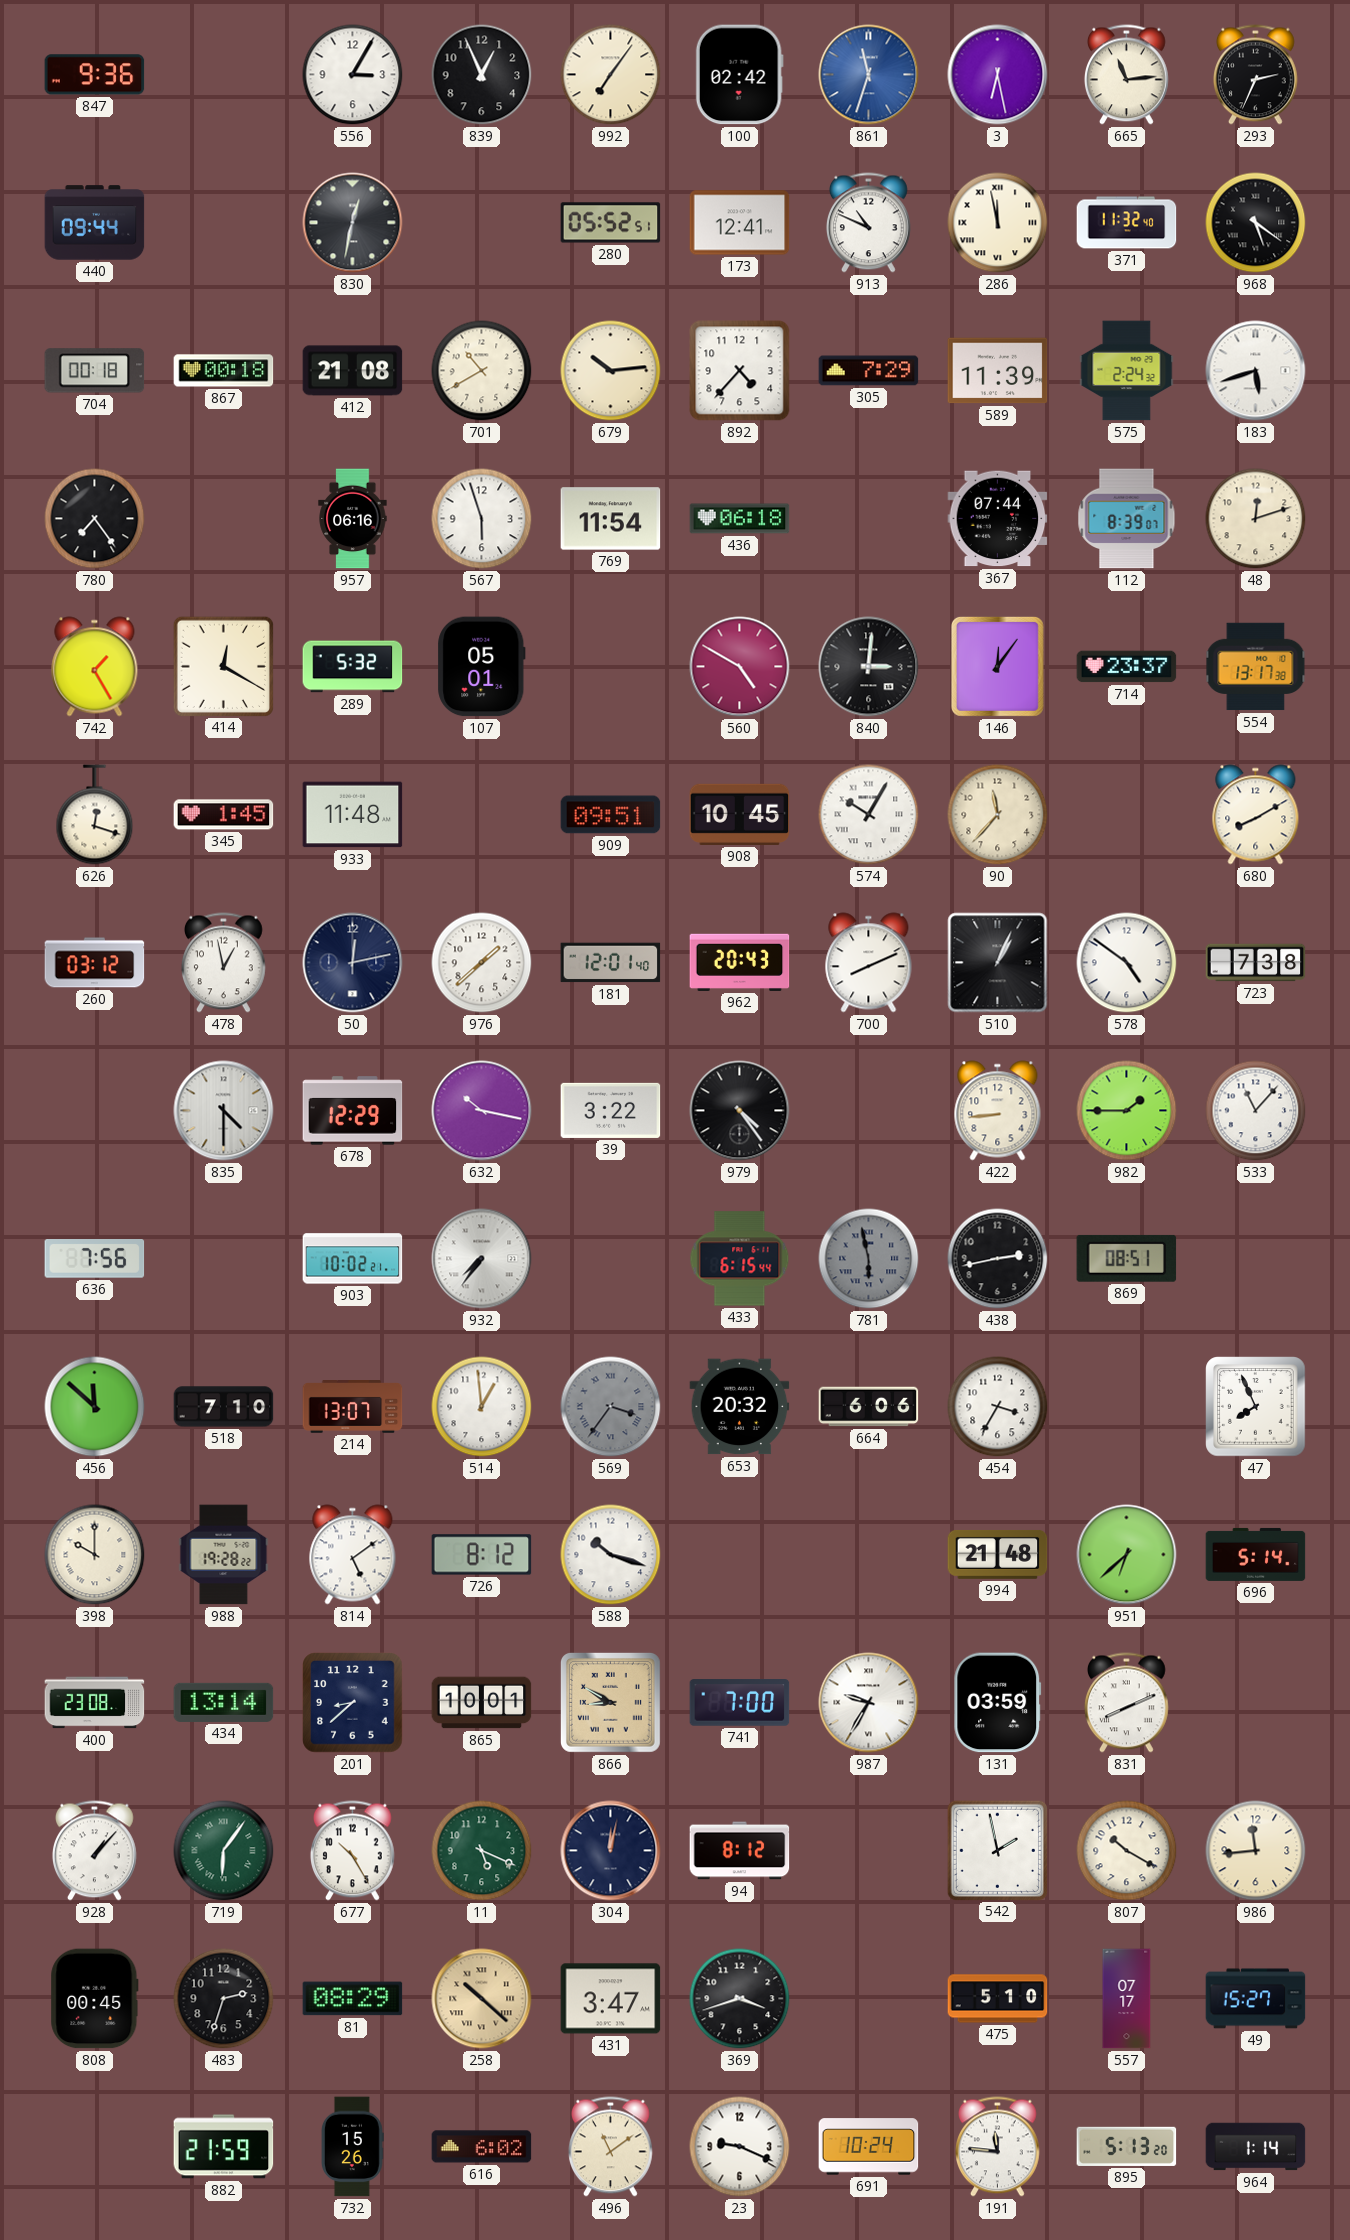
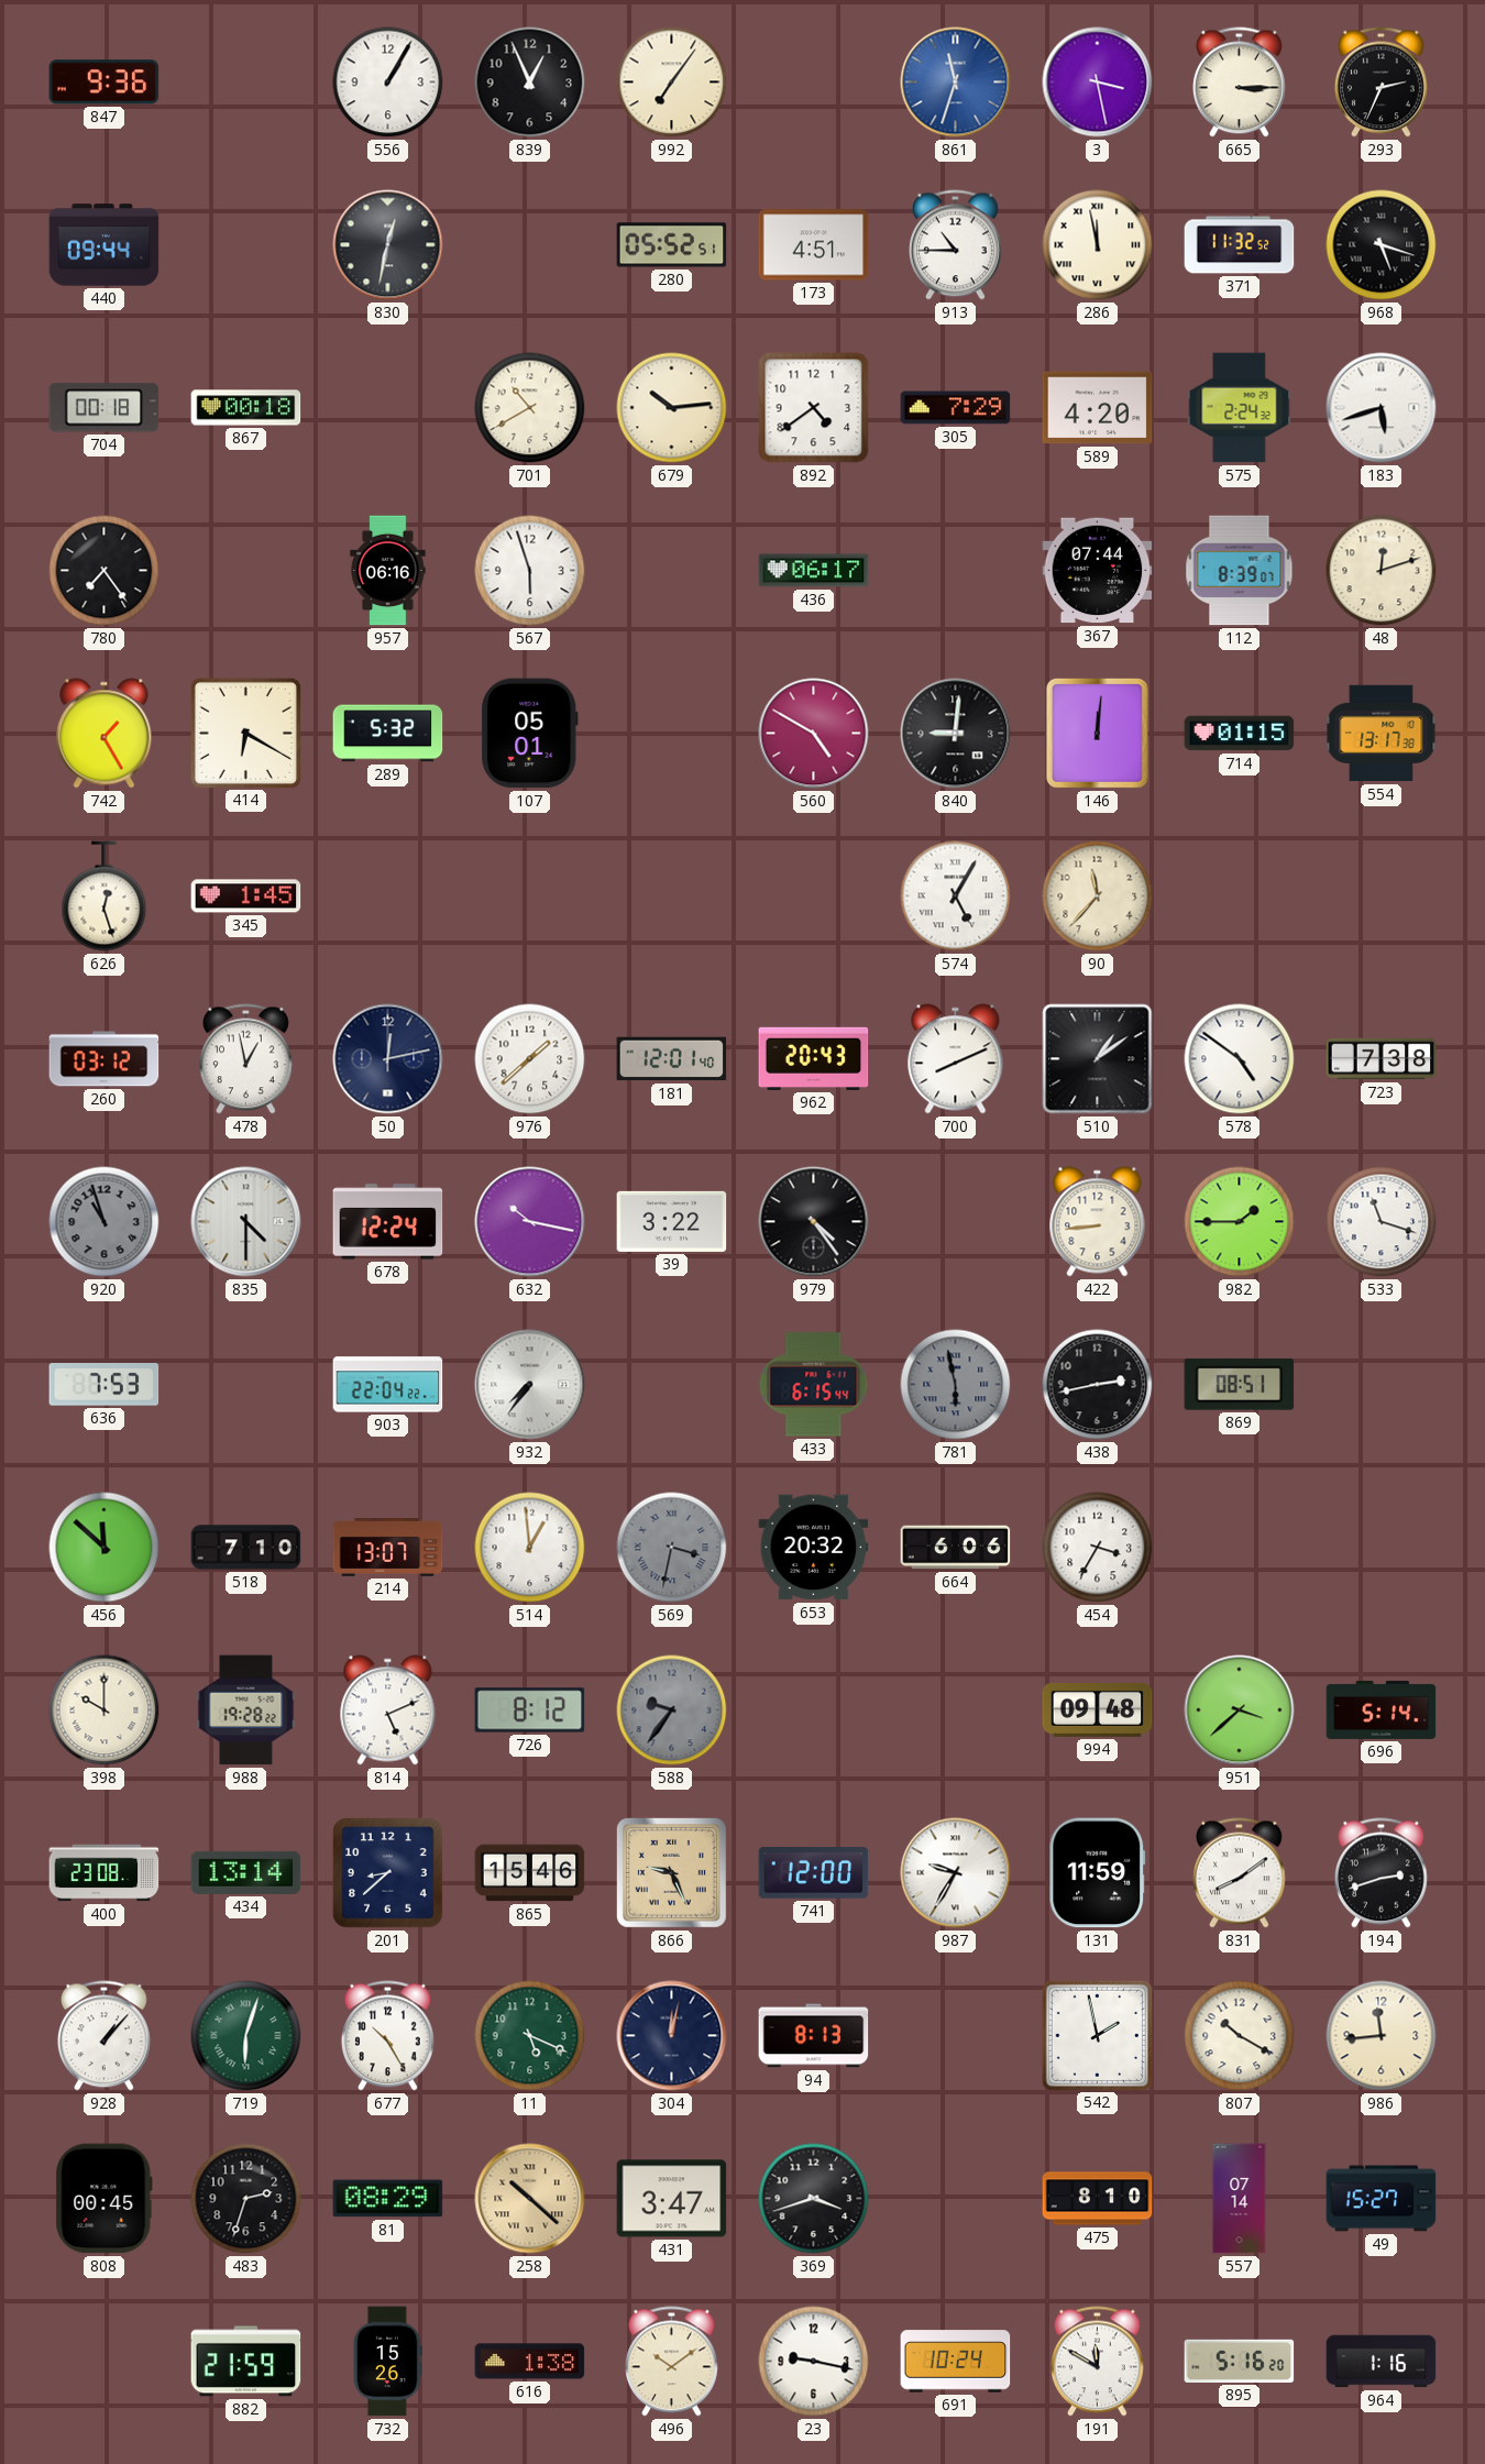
556: 3:05 -> 1:05
100: 02:42 -> none
3: 6:28 -> 3:28
665: 11:14 -> 3:15
173: 12:41 -> 4:51
913: 10:49 -> 10:45
371: 11:32:40 -> 11:32:52
968: 5:21 -> 5:18
412: 21:08 -> none
892: 4:37 -> 4:39
589: 11:39 -> 4:20
769: 11:54 -> none
436: 06:18 -> 06:17
414: 12:20 -> 6:20
840: 3:01 -> 9:01
146: 12:06 -> 12:01
714: 23:37 -> 01:15
626: 12:18 -> 12:27
933: 11:48 -> none
909: 09:51 -> none
908: 10:45 -> none
574: 10:05 -> 5:05
680: 8:10 -> none
510: 1:04 -> 1:09
920: none -> 10:57
678: 12:29 -> 12:24
533: 11:07 -> 11:18
636: 7:56 -> 7:53
903: 10:02 -> 22:04
569: 3:36 -> 3:32
47: 7:56 -> none
814: 5:09 -> 5:11
588: 10:18 -> 9:36
588 dial: white -> grey
994: 21:48 -> 09:48
951: 6:38 -> 3:38
865: 10:01 -> 15:46
866: 8:50 -> 9:26
741: 7:00 -> 12:00
131: 03:59 -> 11:59
831: 8:11 -> 8:09
194: none -> 2:42
719: 6:06 -> 6:03
94: 8:12 -> 8:13
475: 5:10 -> 8:10
557: 07:17 -> 07:14
616: 6:02 -> 1:38
496: 11:09 -> 10:09
23: 9:19 -> 9:17
191: 11:46 -> 11:50
895: 5:13 -> 5:16
964: 1:14 -> 1:16
